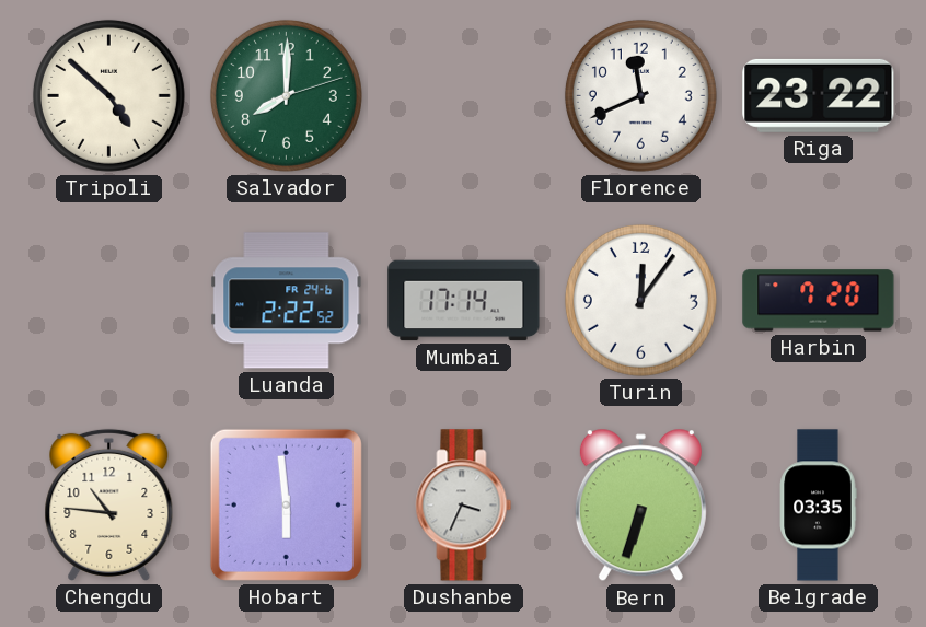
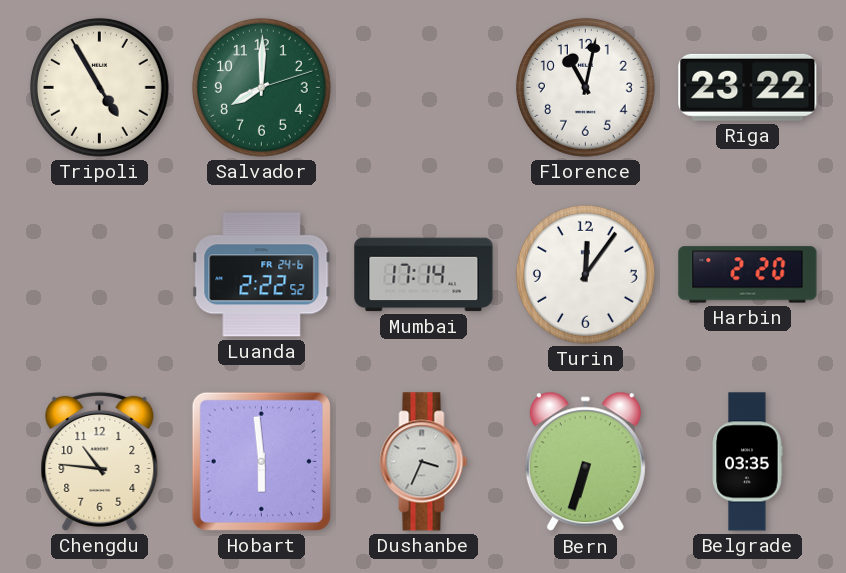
Tripoli: 4:52 -> 4:55
Florence: 11:41 -> 11:02
Harbin: 7:20 -> 2:20
